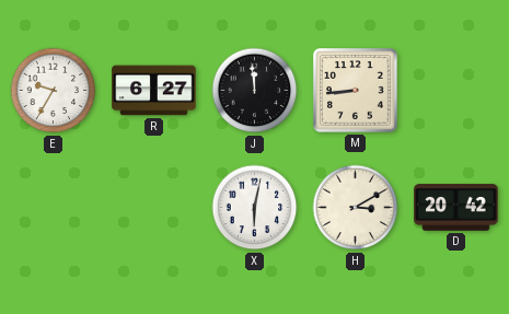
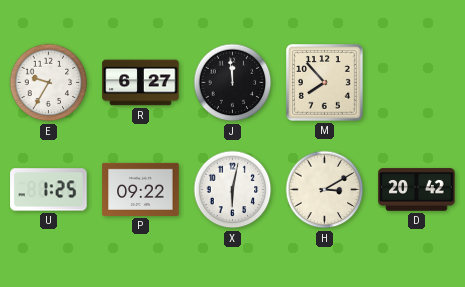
M: 8:44 -> 7:53
U: none -> 1:25
P: none -> 09:22
